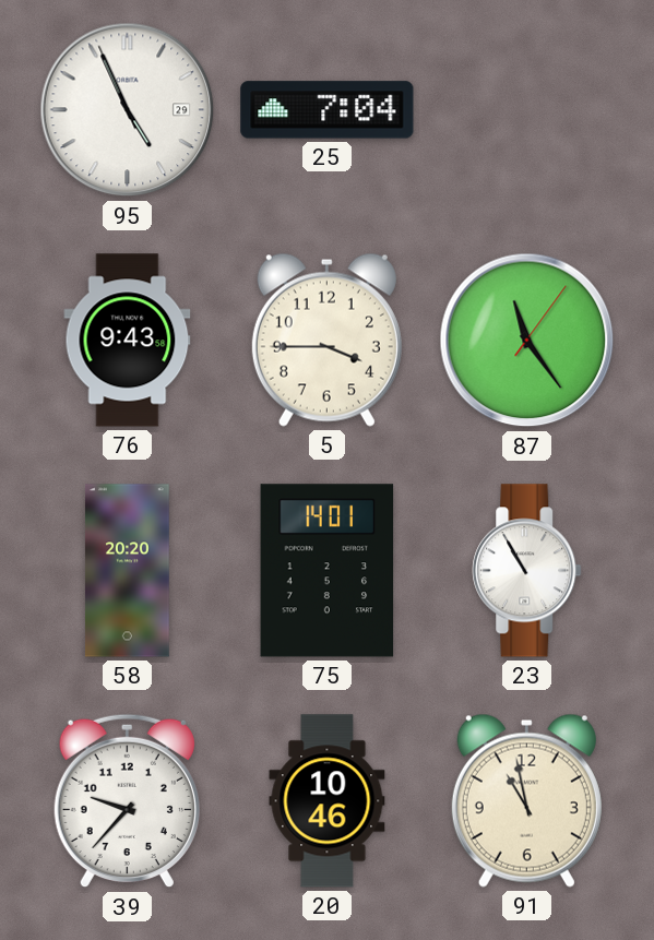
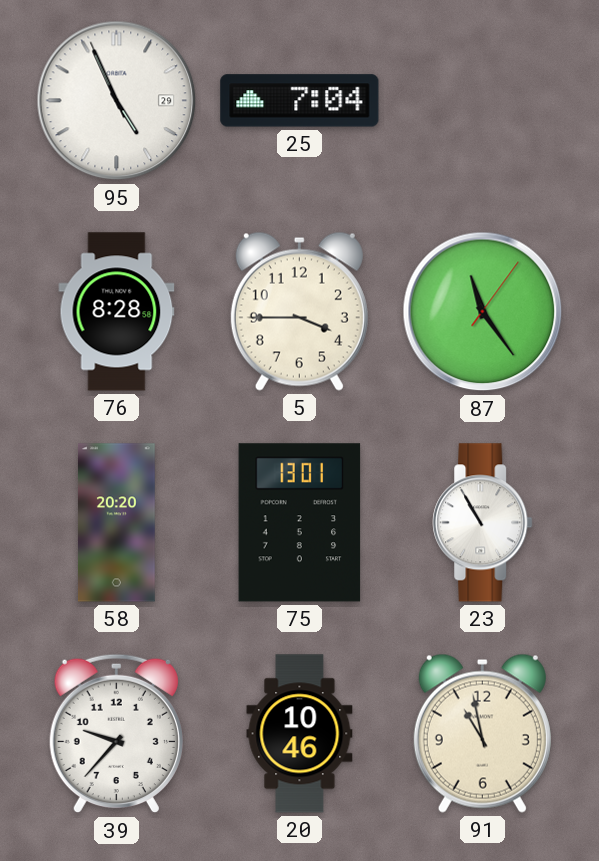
76: 9:43 -> 8:28
75: 14:01 -> 13:01
